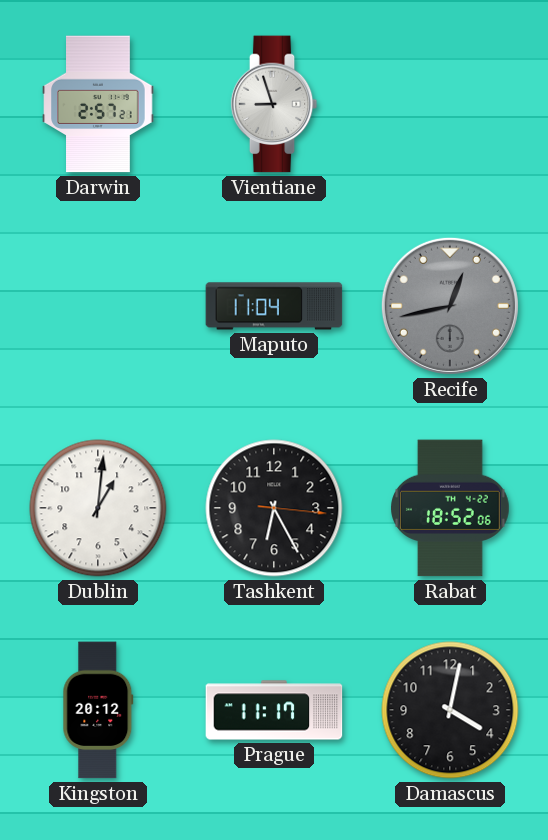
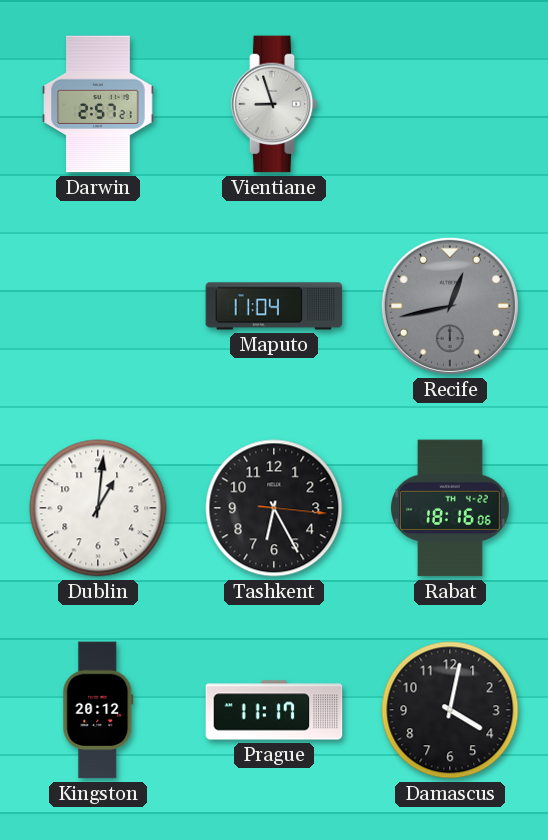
Rabat: 18:52 -> 18:16
